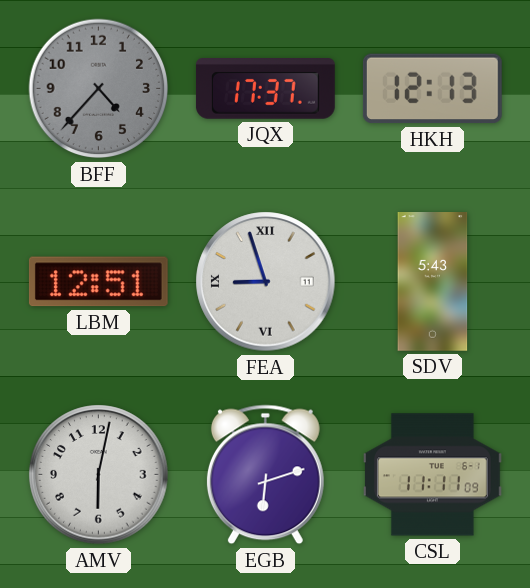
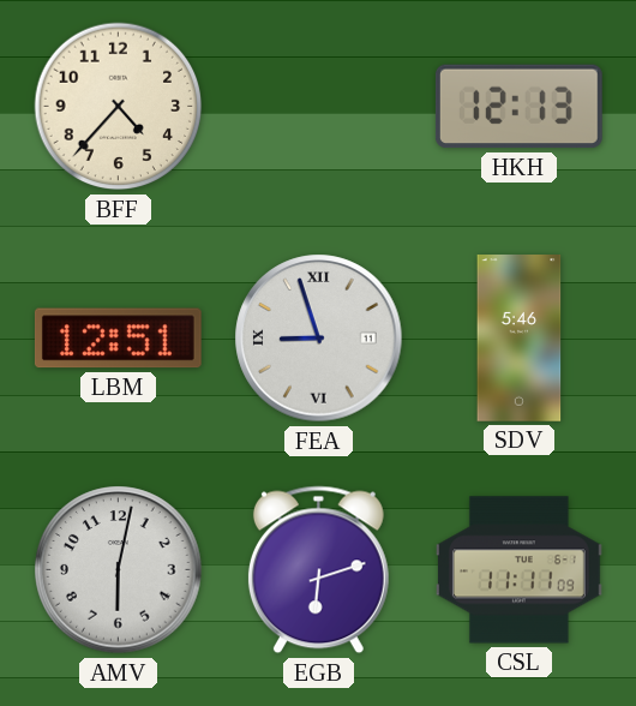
BFF dial: grey -> cream
JQX: 17:37 -> none
SDV: 5:43 -> 5:46
